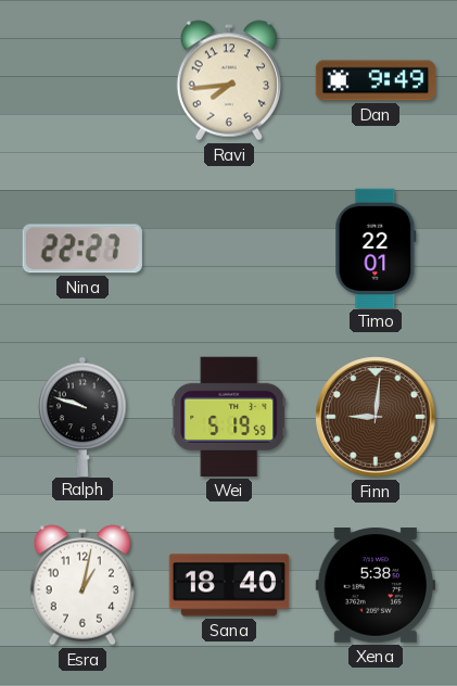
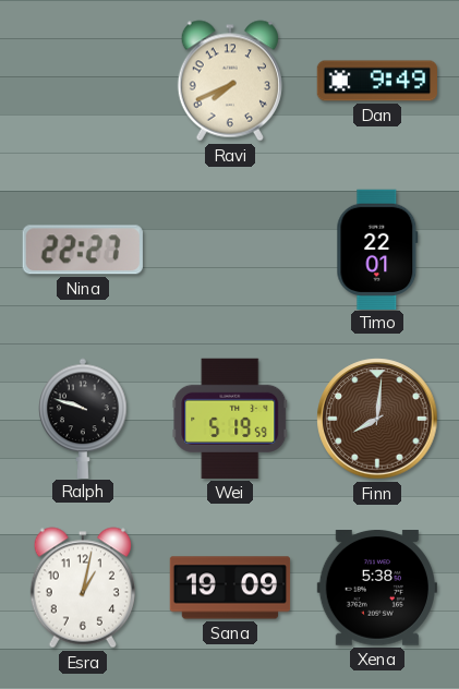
Ravi: 7:44 -> 7:41
Finn: 9:01 -> 8:01
Sana: 18:40 -> 19:09
